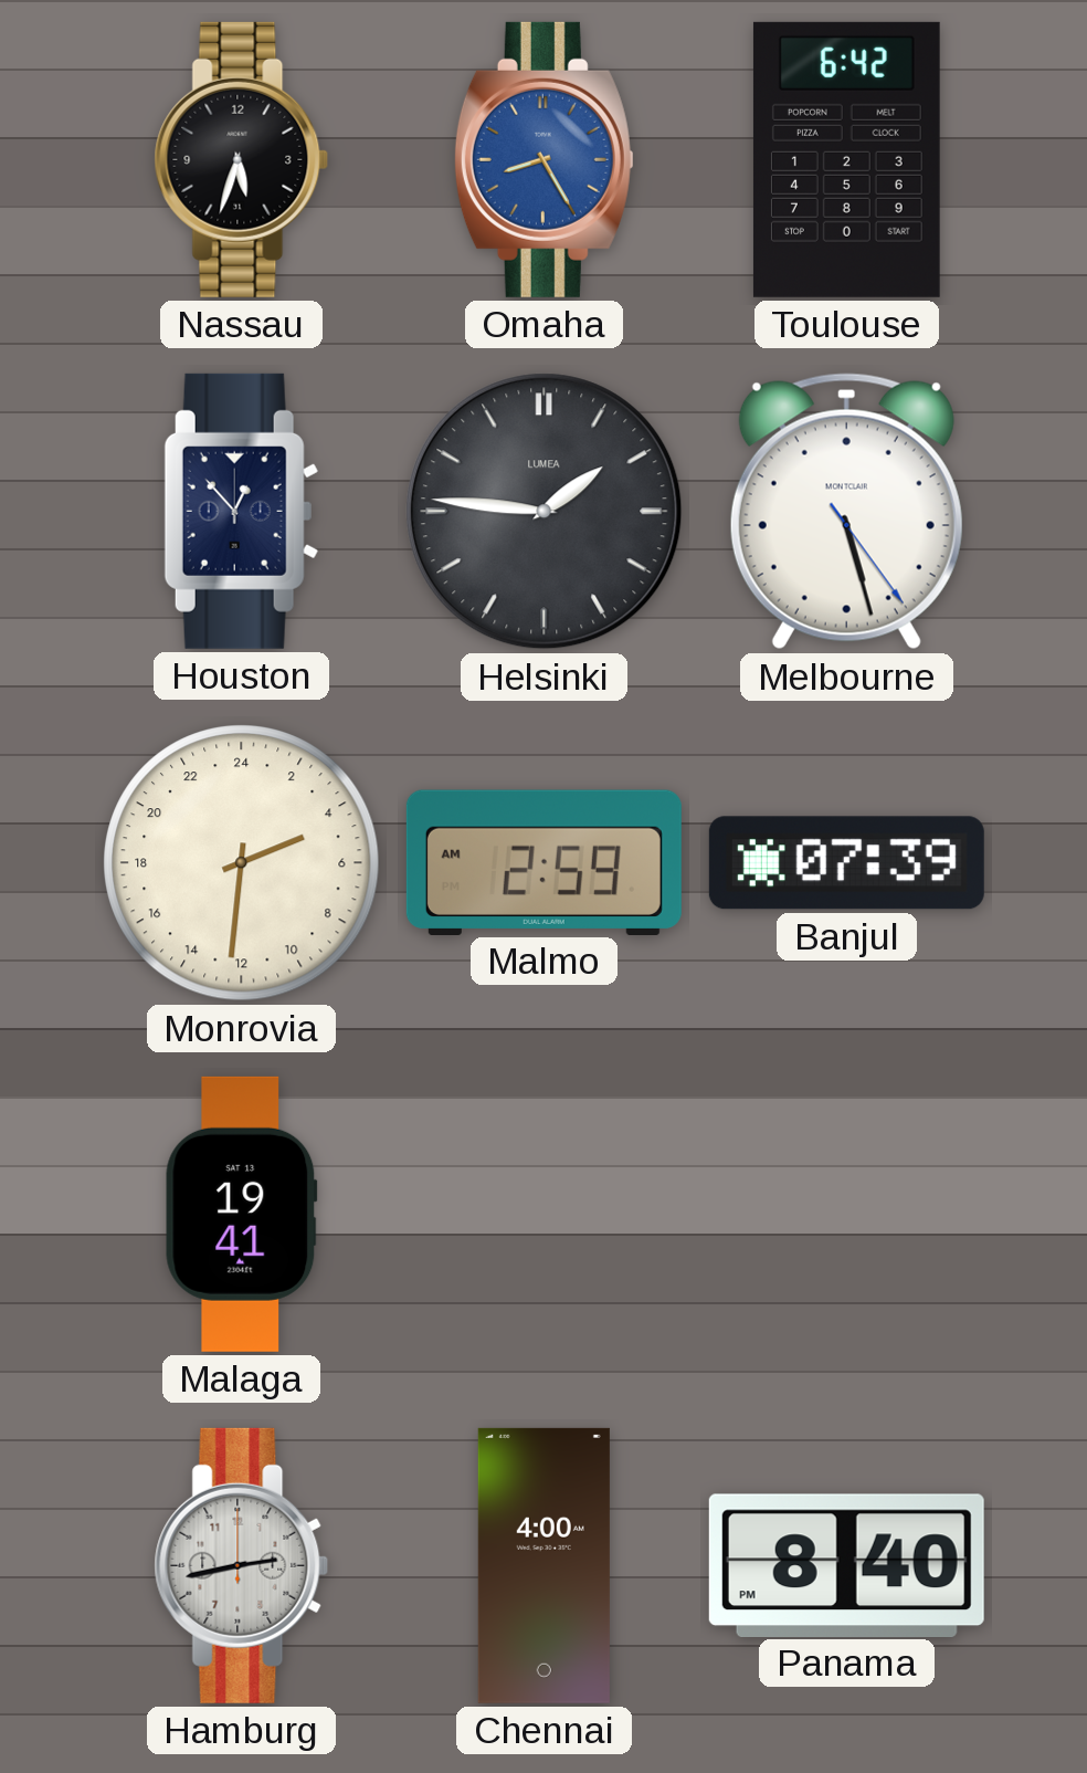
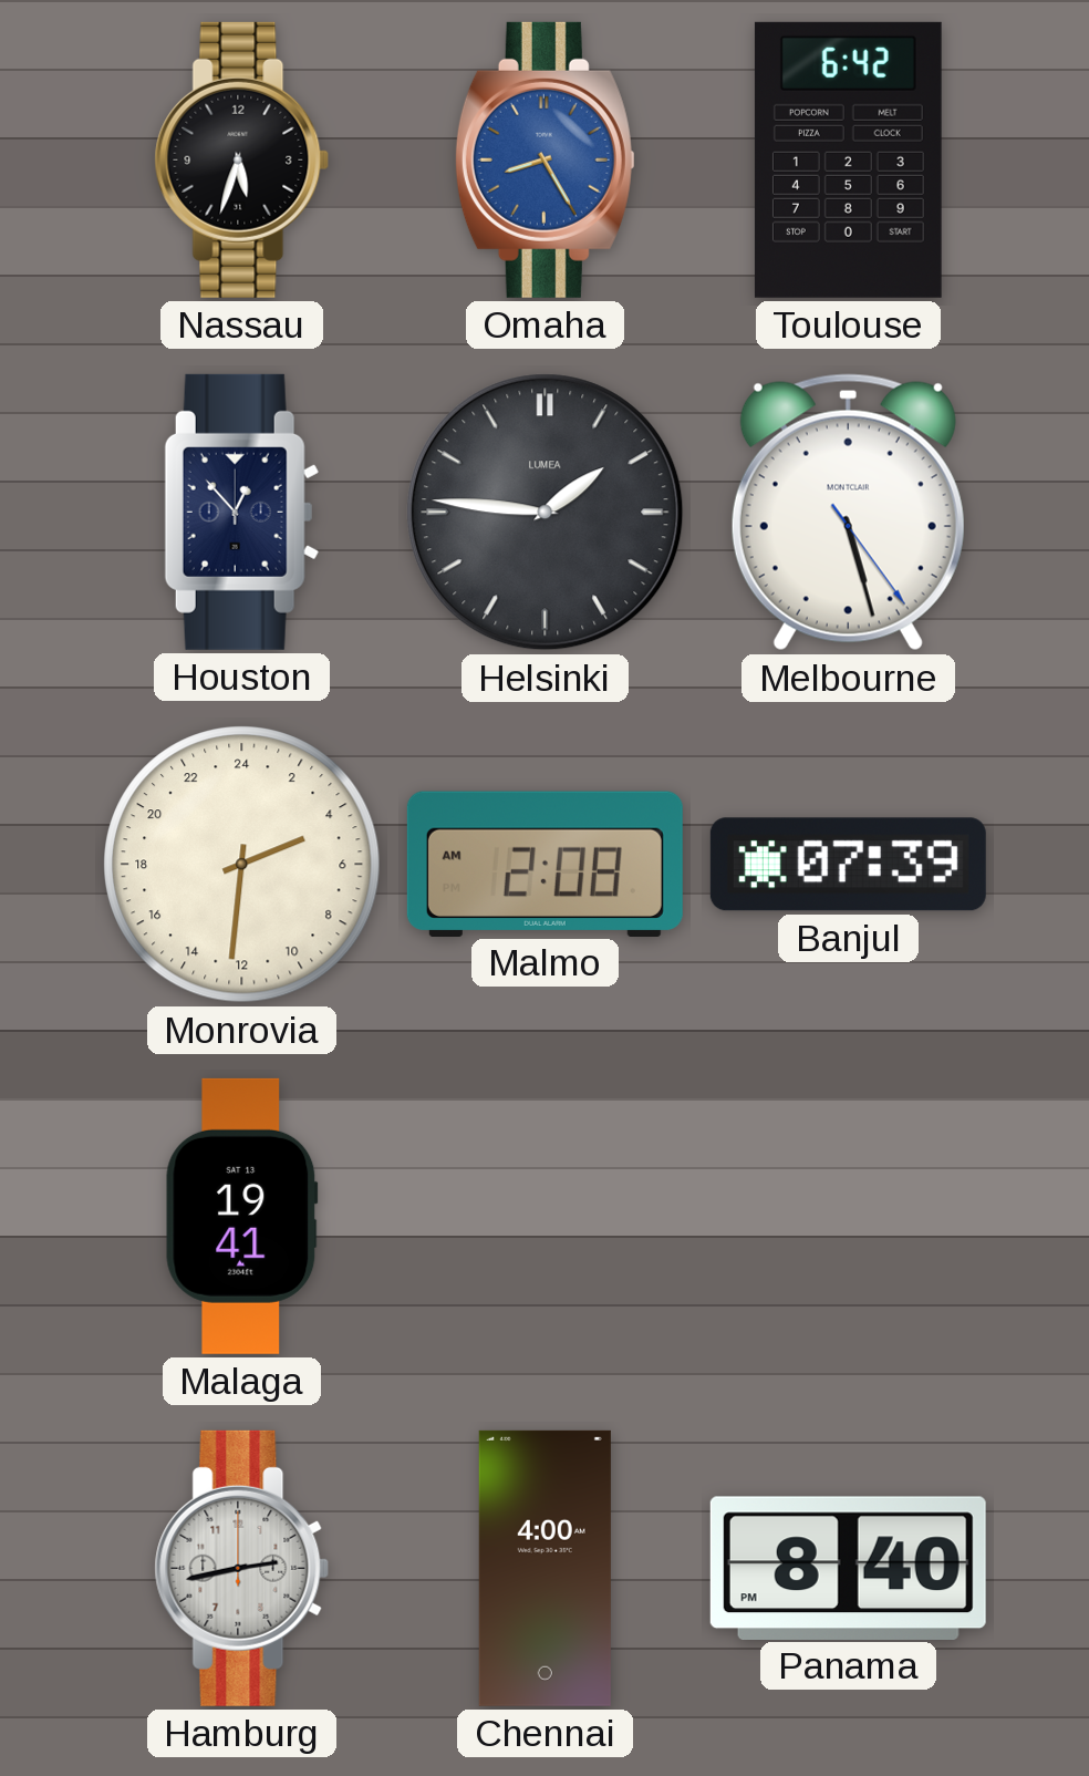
Malmo: 2:59 -> 2:08
